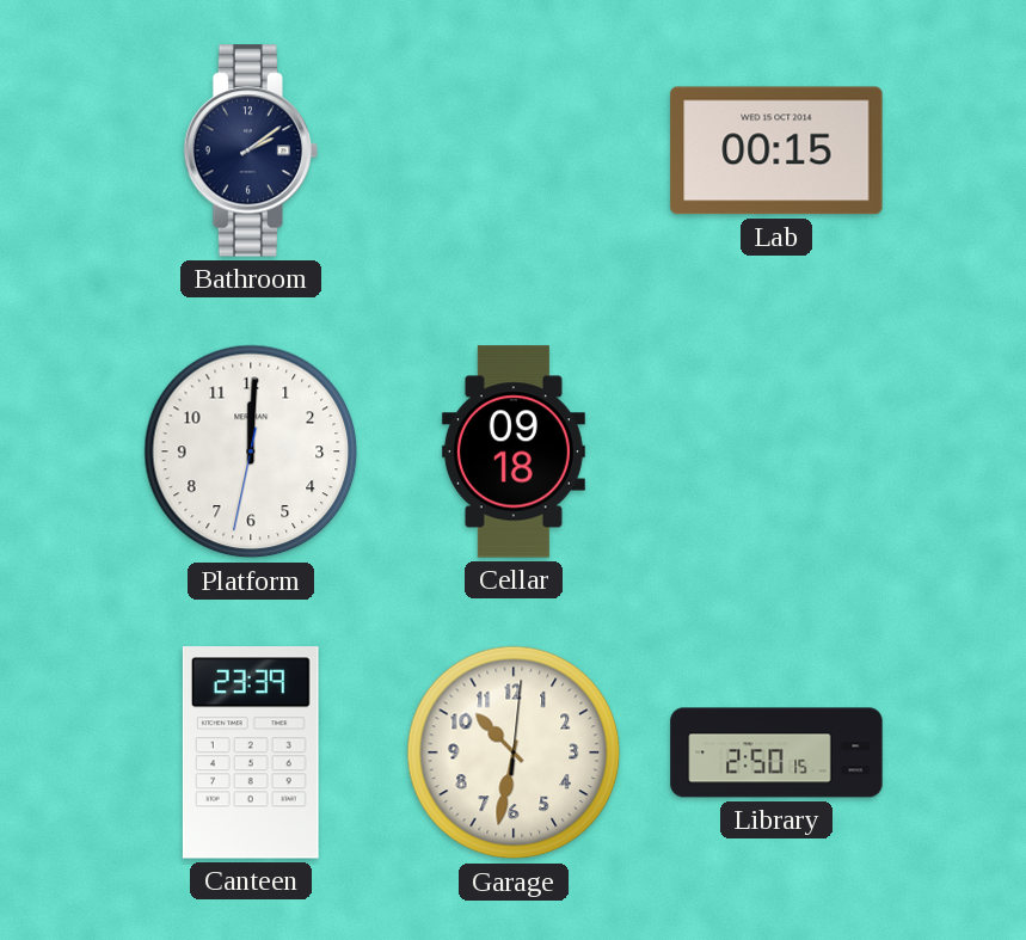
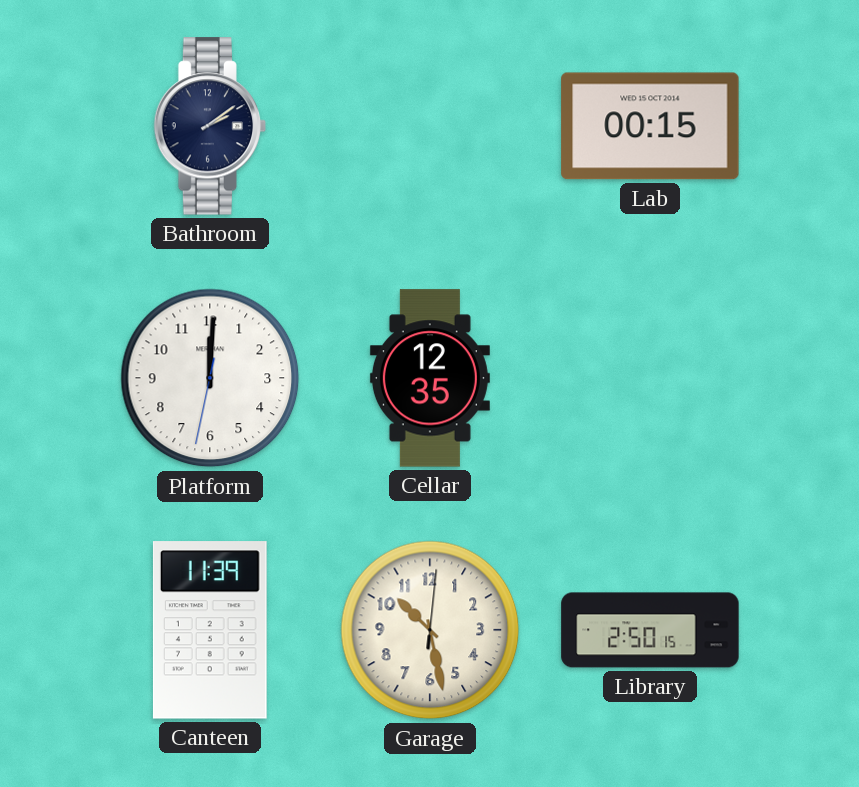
Cellar: 09:18 -> 12:35
Canteen: 23:39 -> 11:39
Garage: 10:32 -> 10:28
